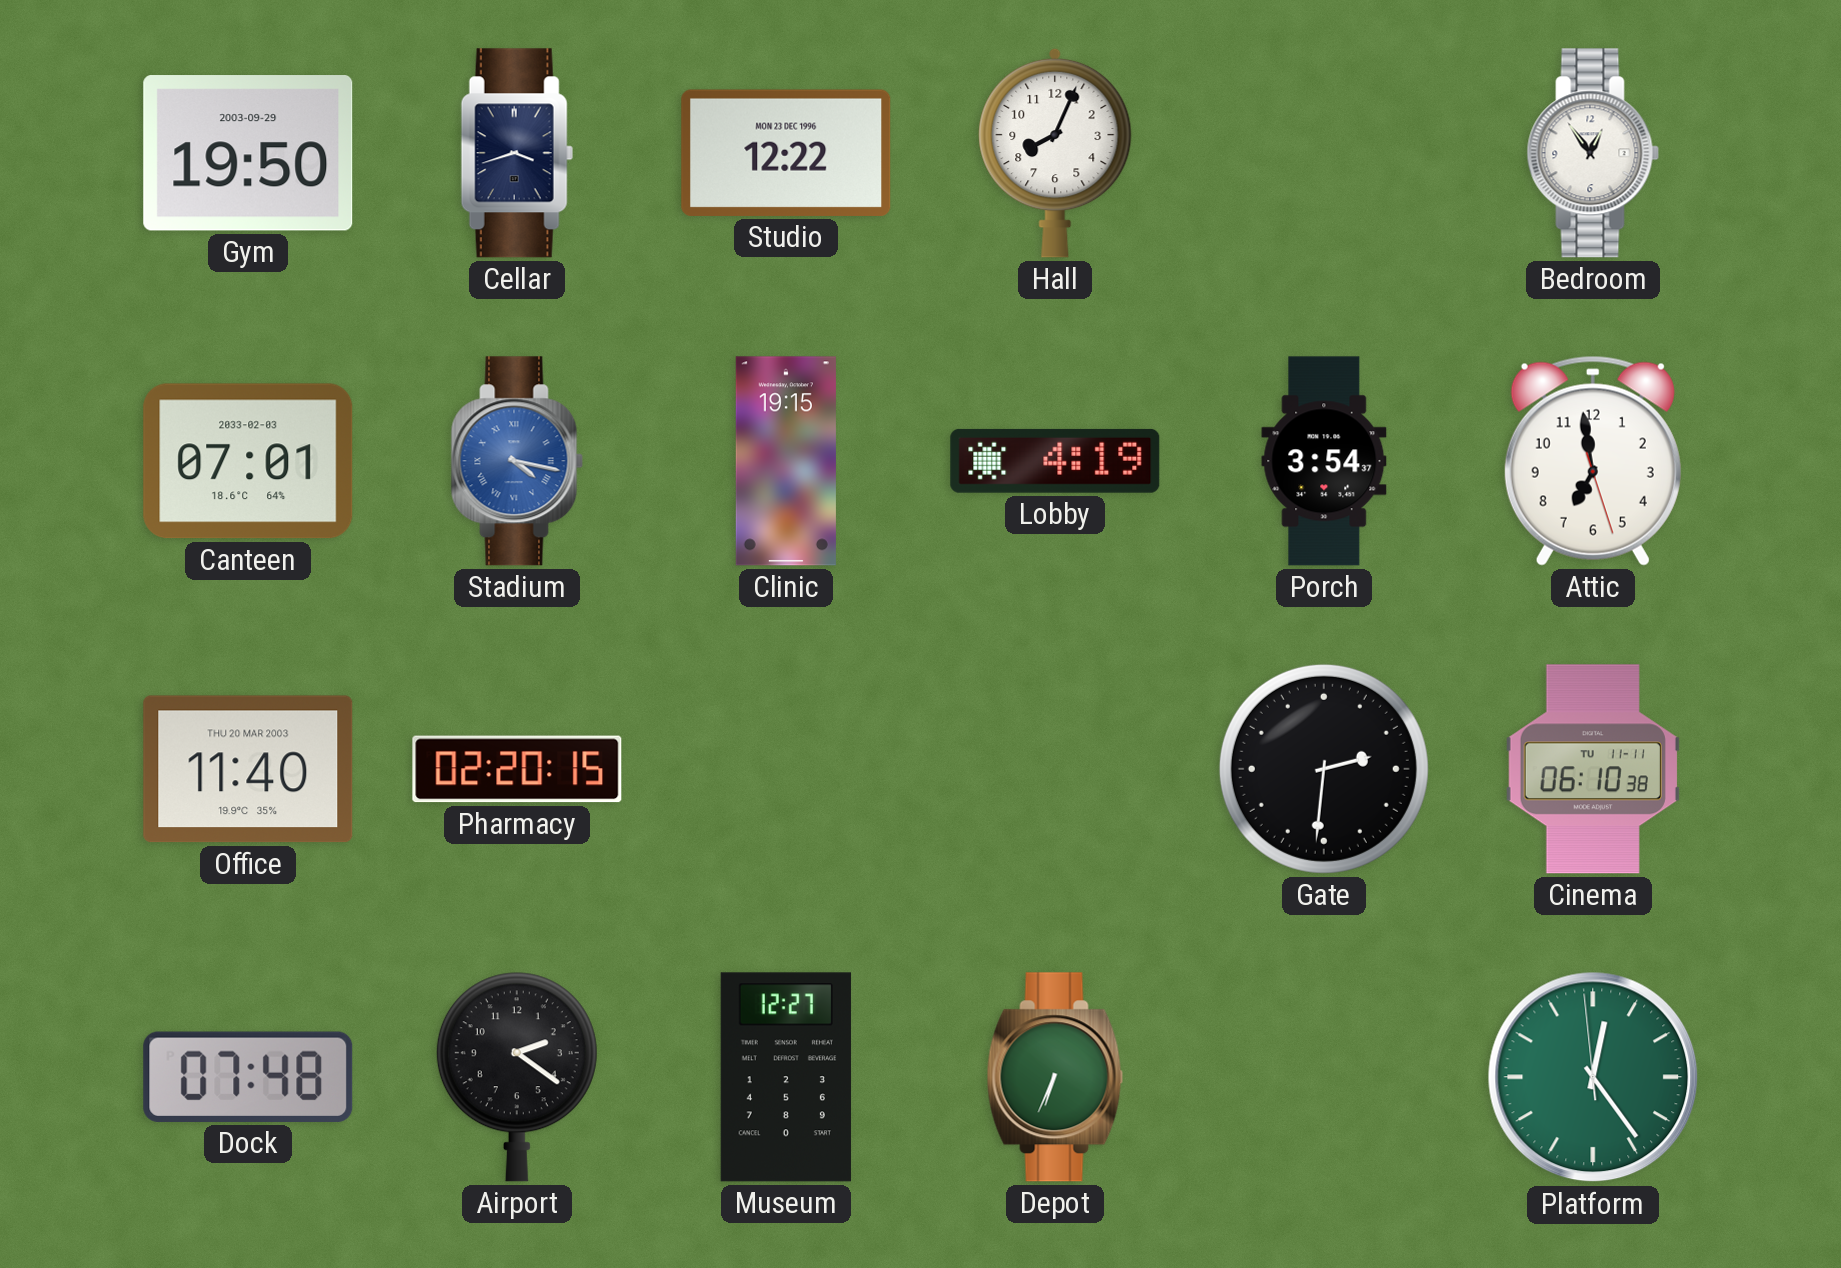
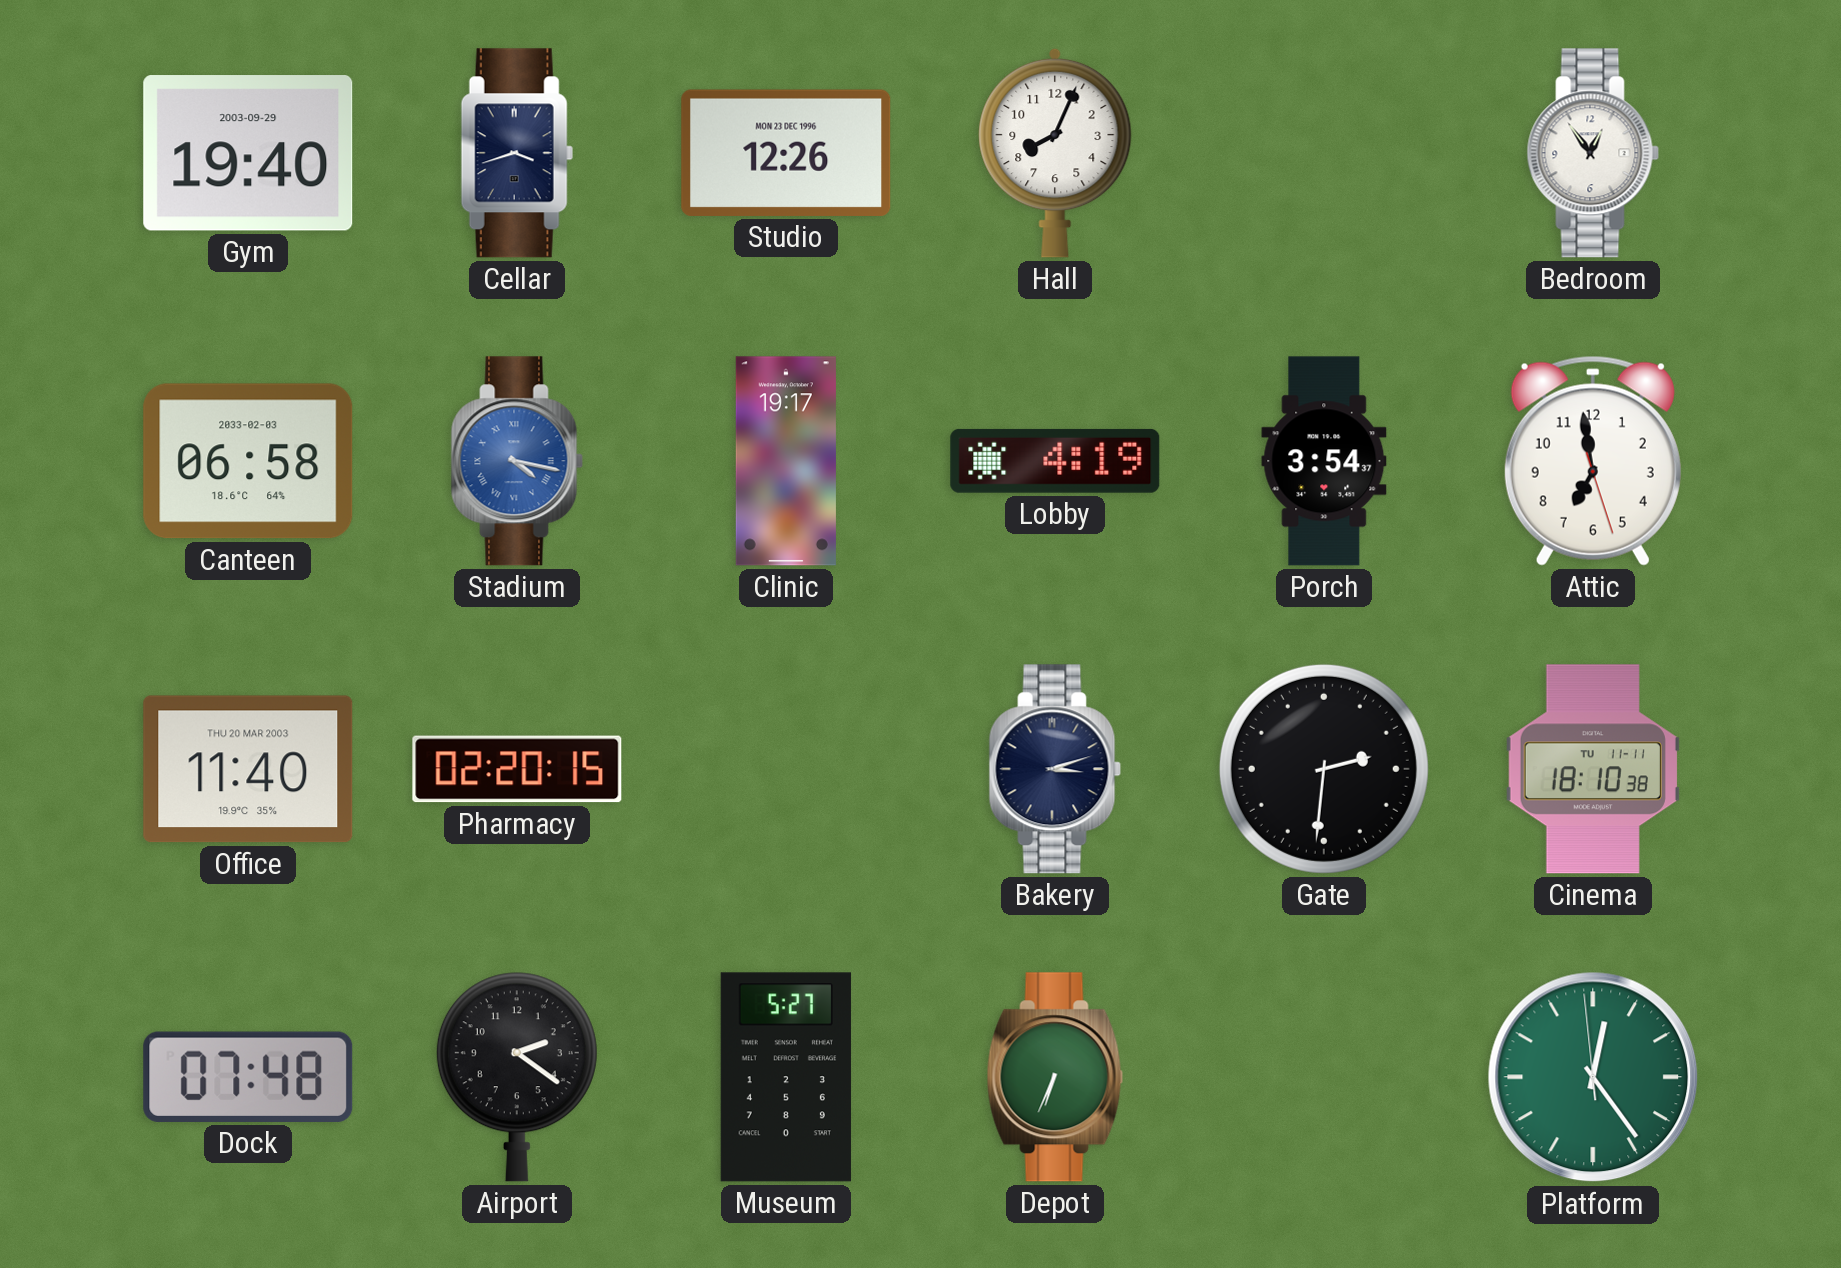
Gym: 19:50 -> 19:40
Studio: 12:22 -> 12:26
Canteen: 07:01 -> 06:58
Clinic: 19:15 -> 19:17
Bakery: none -> 3:12
Cinema: 06:10 -> 18:10
Museum: 12:27 -> 5:27
